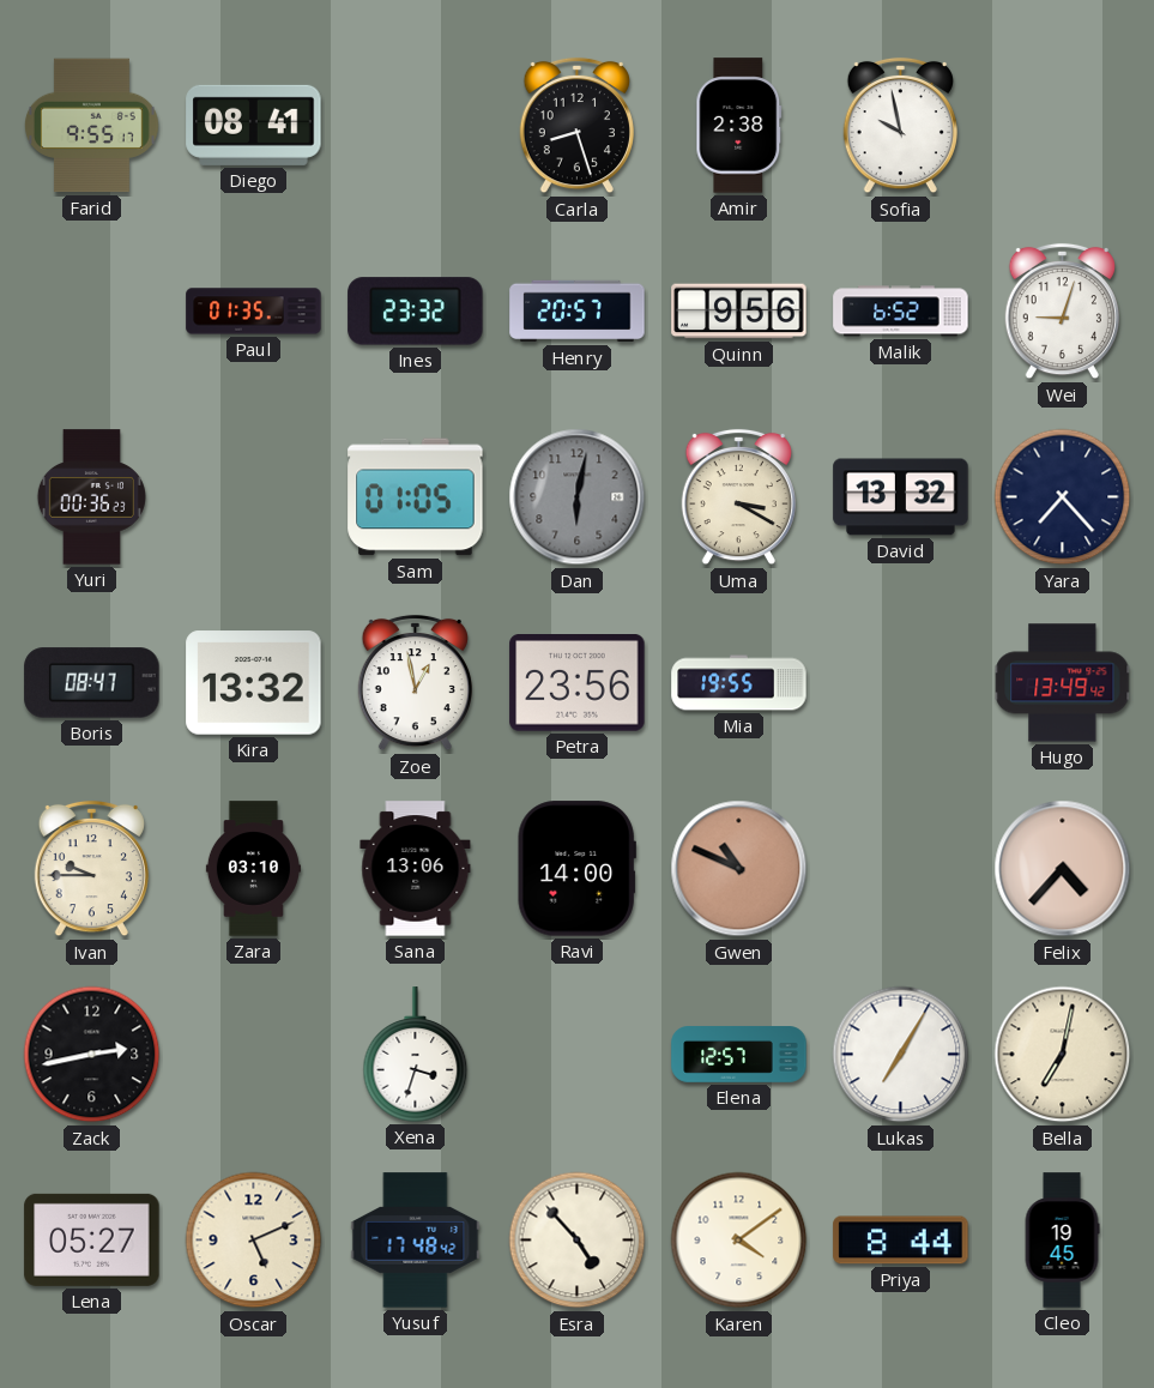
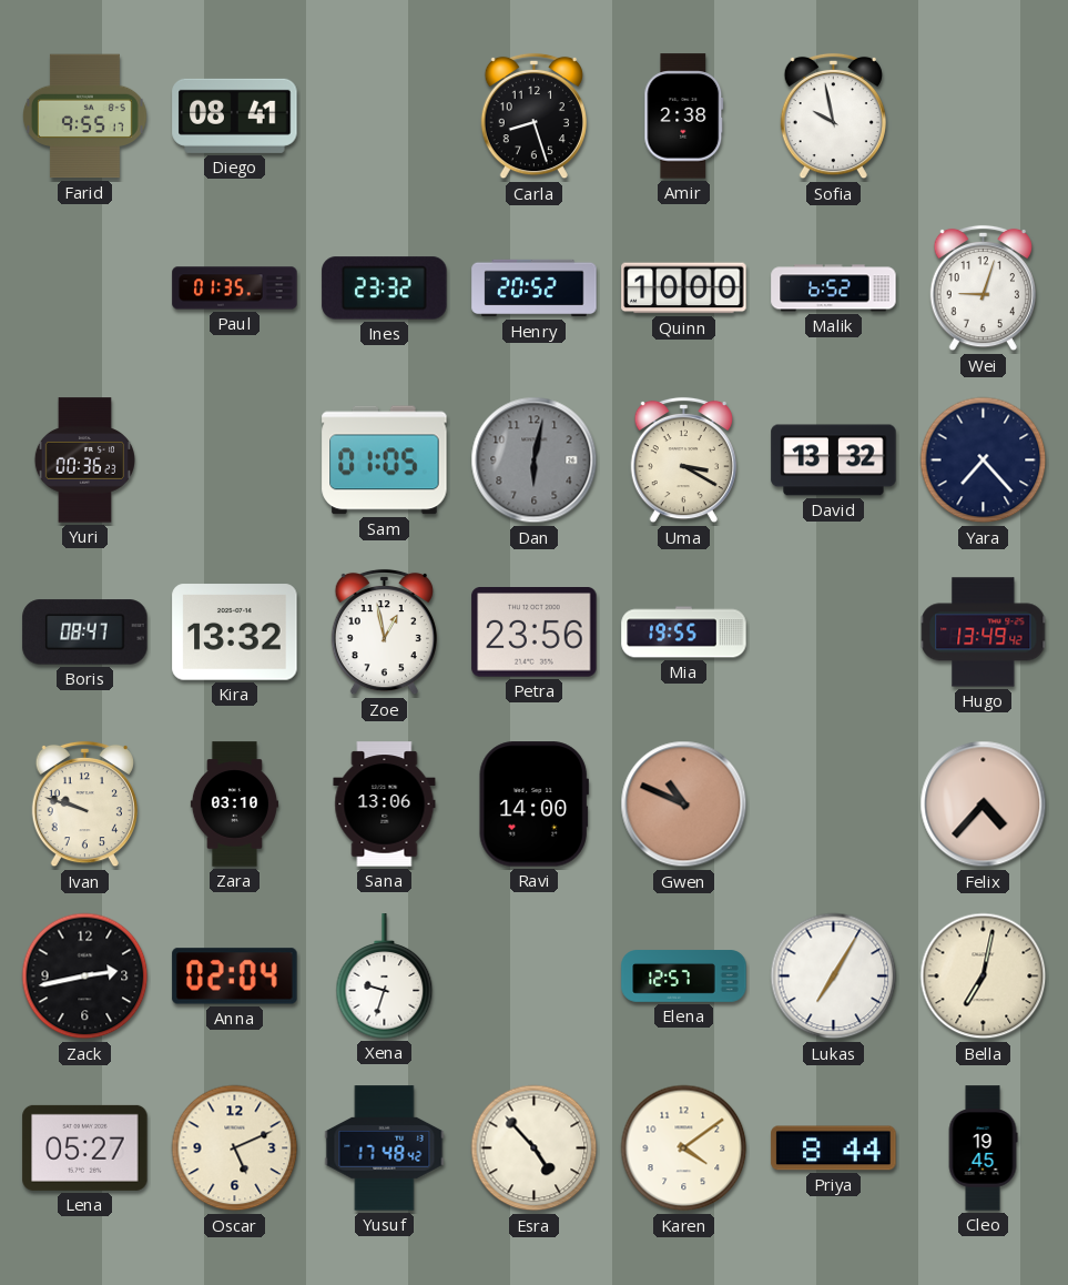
Henry: 20:57 -> 20:52
Quinn: 9:56 -> 10:00
Ivan: 9:45 -> 9:48
Anna: none -> 02:04
Xena: 3:33 -> 9:33
